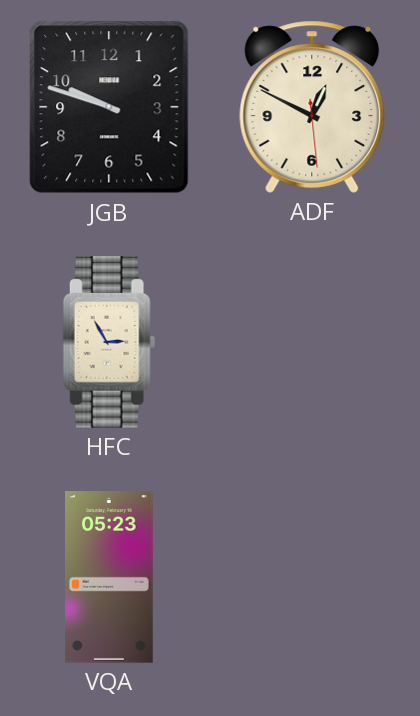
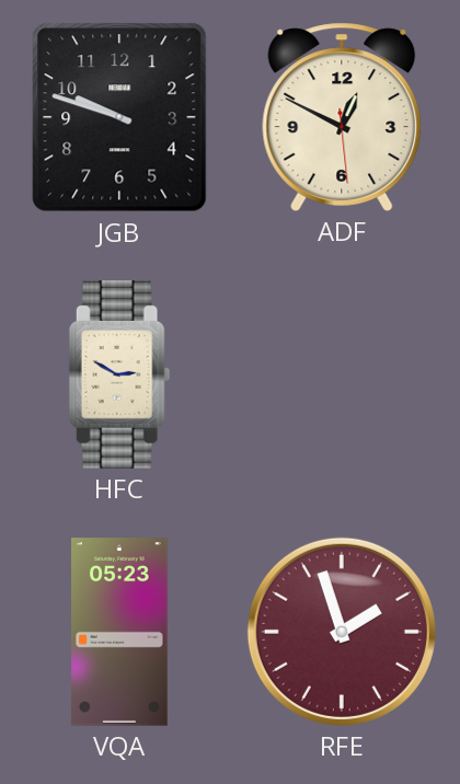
HFC: 2:55 -> 2:50
RFE: none -> 1:57
